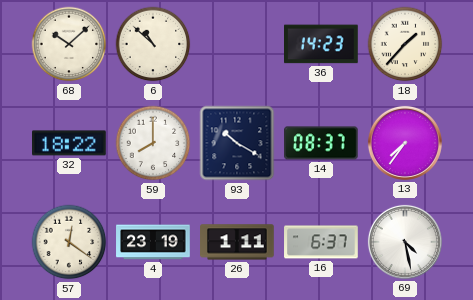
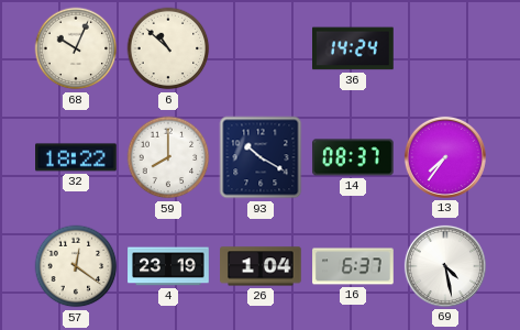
68: 10:08 -> 10:04
36: 14:23 -> 14:24
18: 1:37 -> none
26: 1:11 -> 1:04
